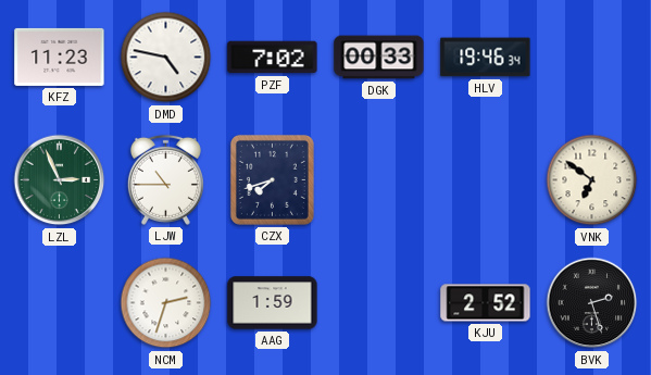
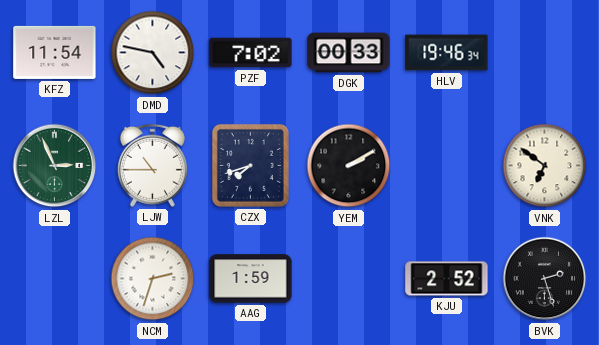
KFZ: 11:23 -> 11:54
YEM: none -> 2:10
